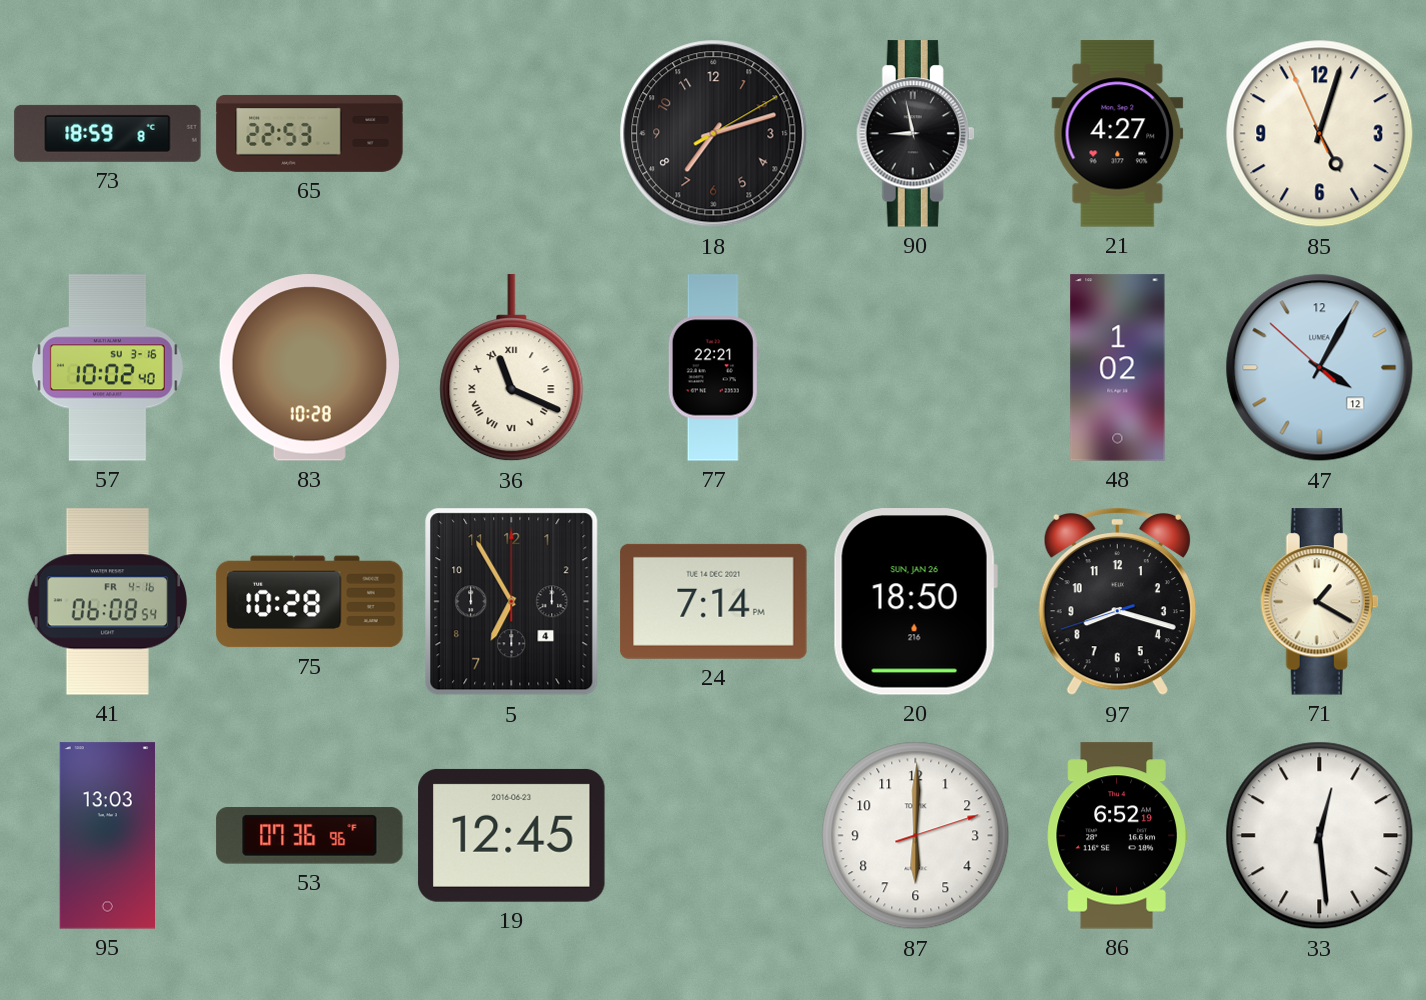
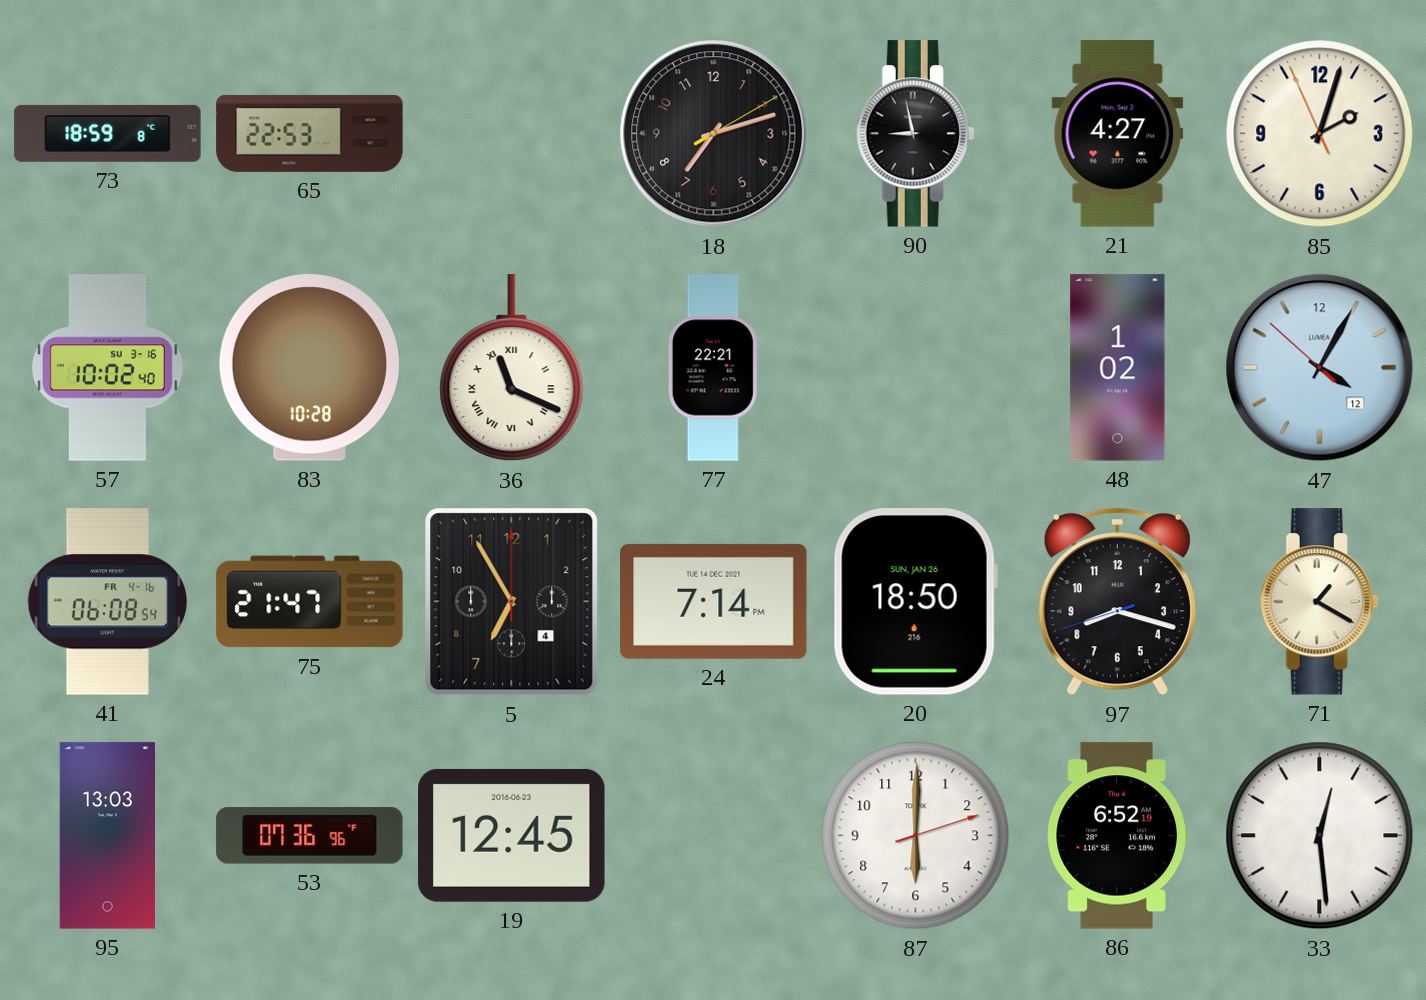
85: 5:02 -> 2:02
75: 10:28 -> 21:47
